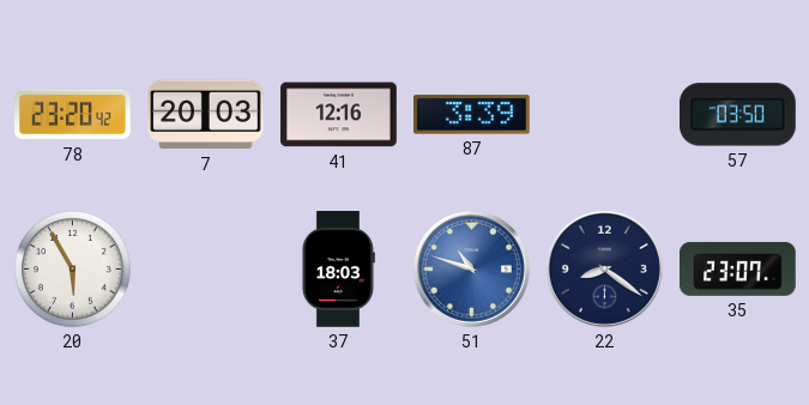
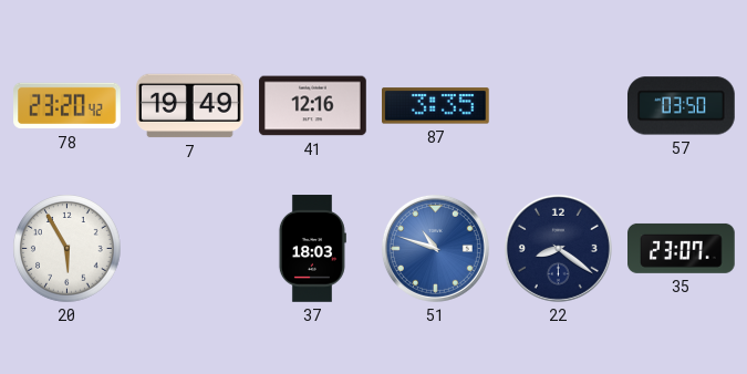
7: 20:03 -> 19:49
87: 3:39 -> 3:35
